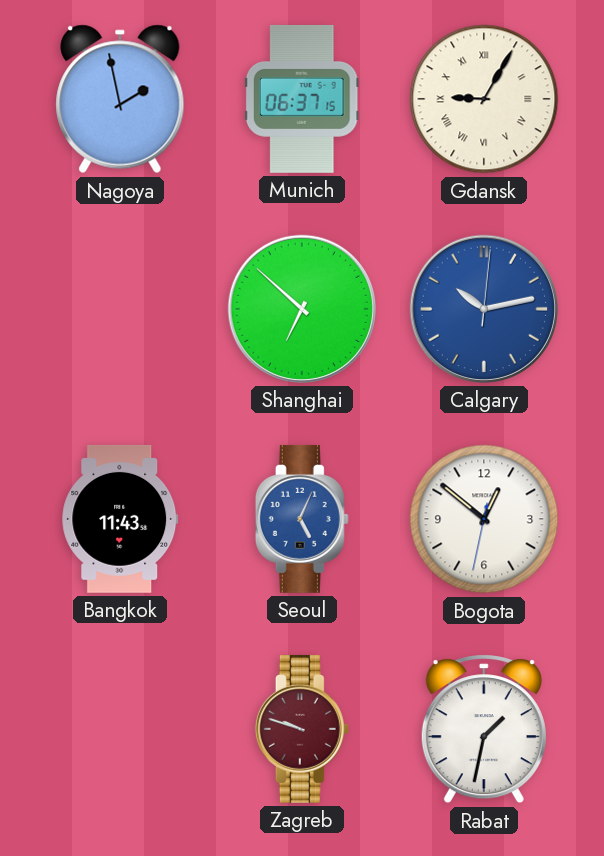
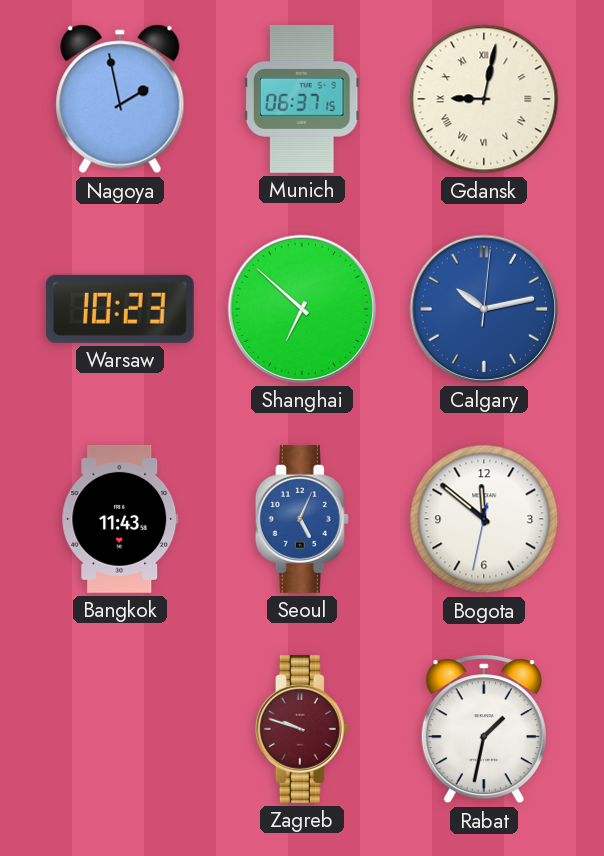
Gdansk: 9:05 -> 9:02
Warsaw: none -> 10:23
Bogota: 12:51 -> 11:51
